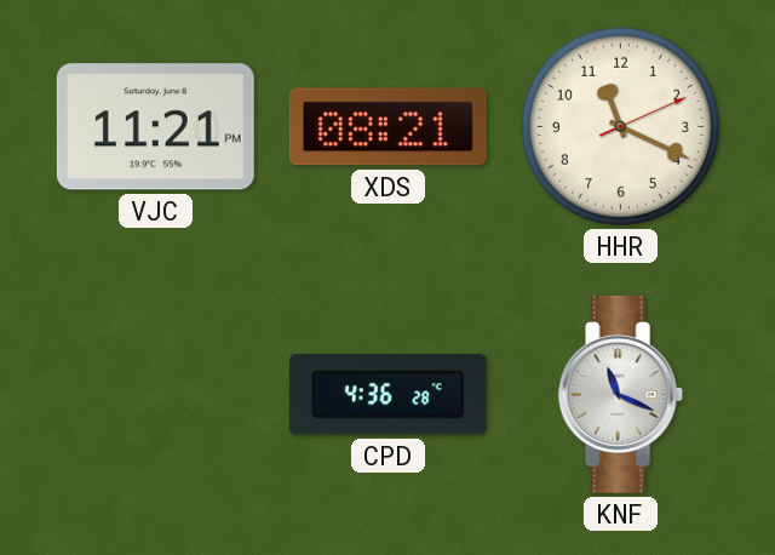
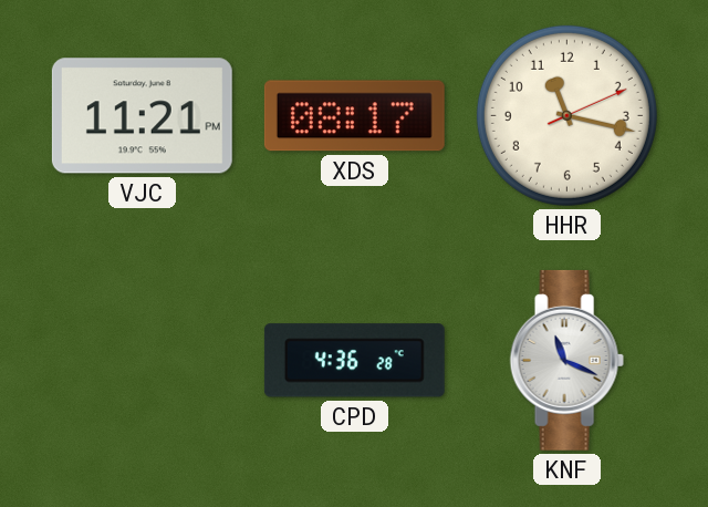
XDS: 08:21 -> 08:17
HHR: 11:19 -> 11:17
